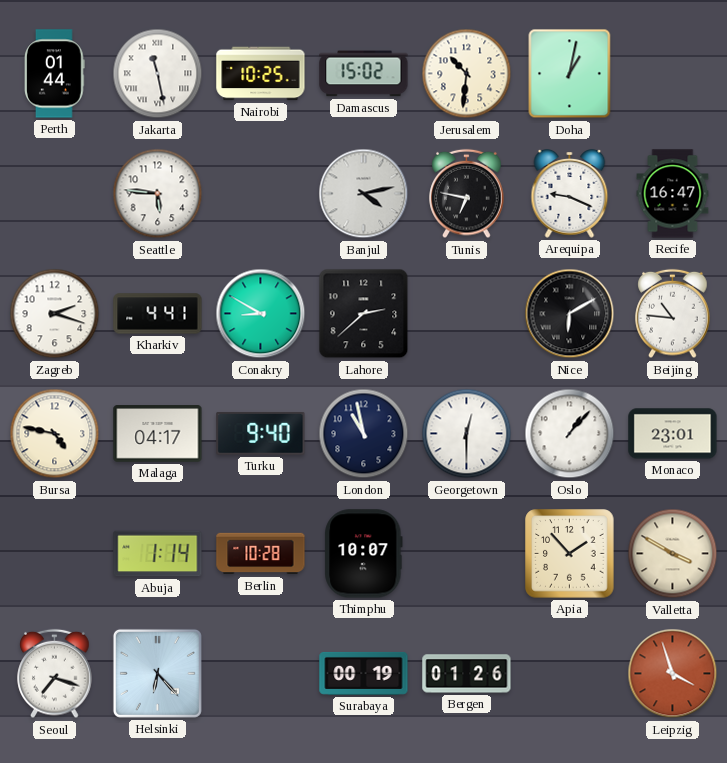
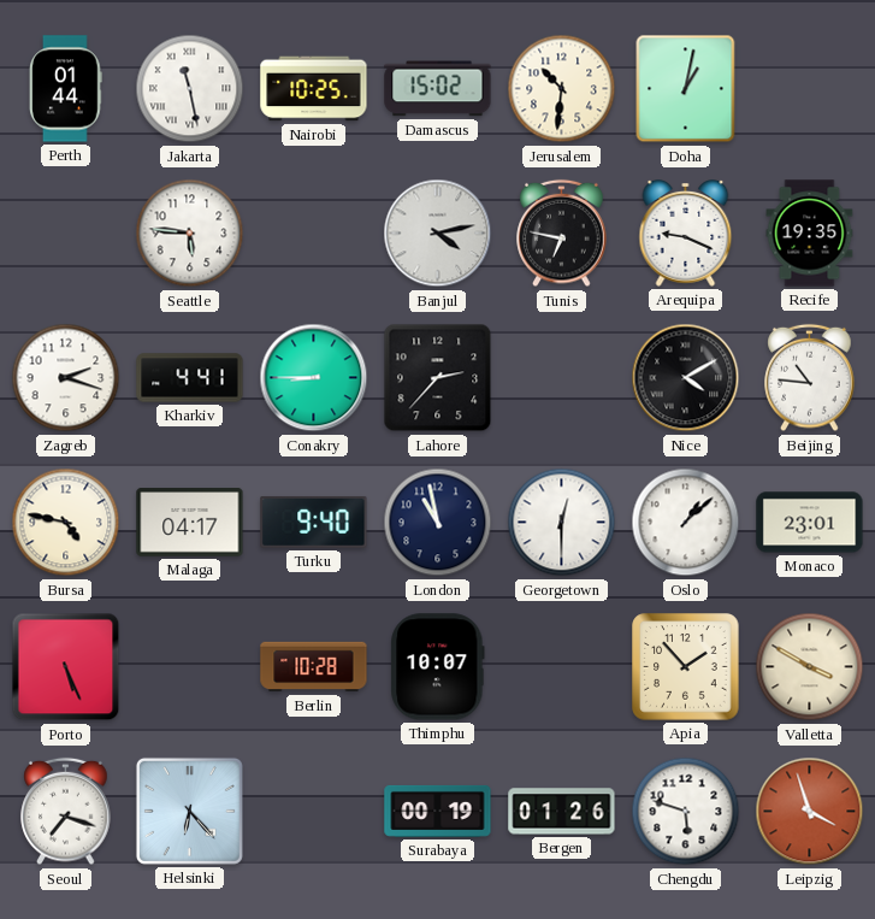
Recife: 16:47 -> 19:35
Conakry: 8:50 -> 8:45
Lahore: 2:38 -> 2:37
Nice: 6:10 -> 4:10
Oslo: 1:07 -> 1:08
Porto: none -> 5:26
Abuja: 1:14 -> none
Chengdu: none -> 5:48
